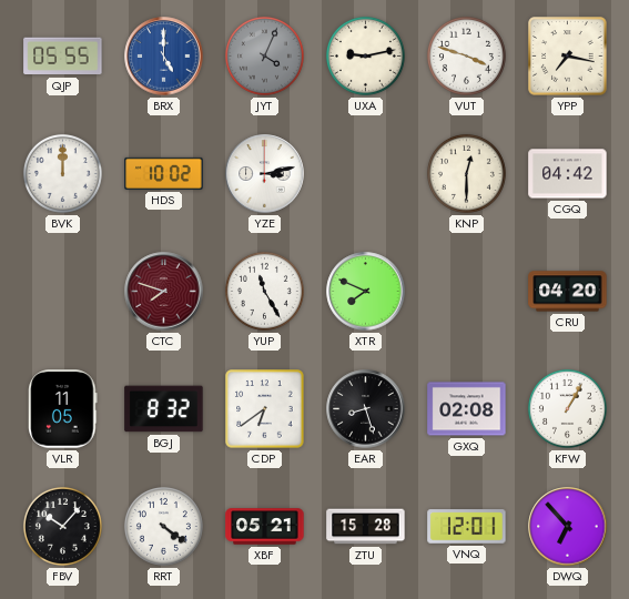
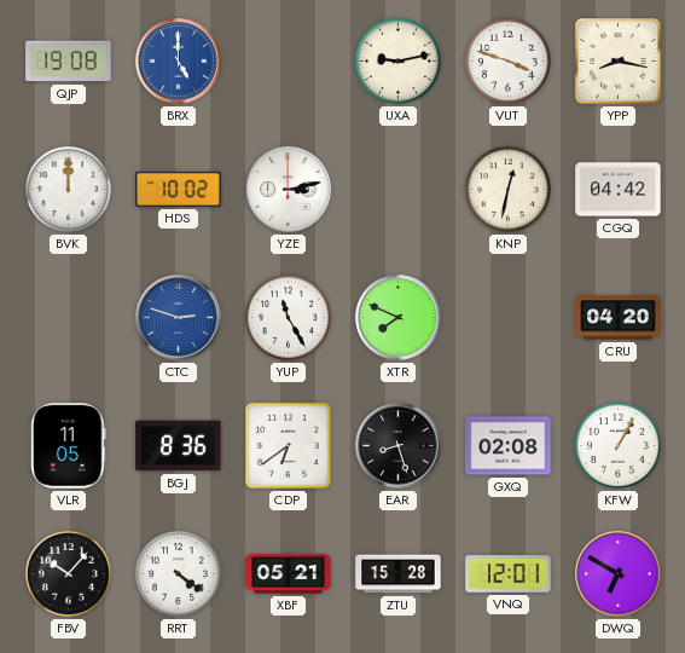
QJP: 05:55 -> 19:08
JYT: 4:04 -> none
YPP: 7:17 -> 8:17
KNP: 12:30 -> 12:32
CTC: 7:48 -> 2:48
CTC dial: burgundy -> blue
BGJ: 8:32 -> 8:36
DWQ: 6:53 -> 6:50
